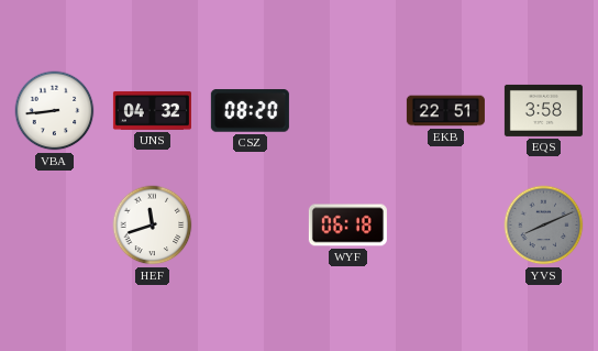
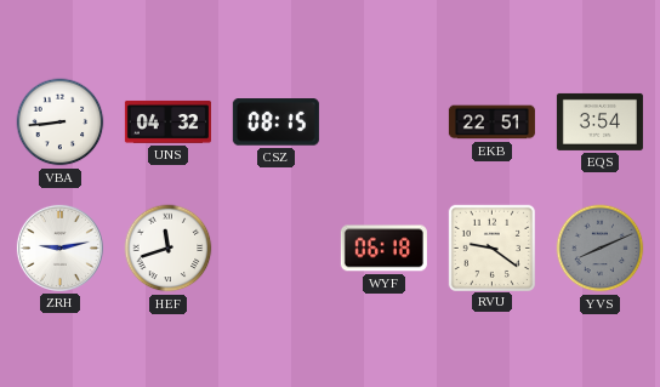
CSZ: 08:20 -> 08:15
EQS: 3:58 -> 3:54
ZRH: none -> 9:13
RVU: none -> 9:21
